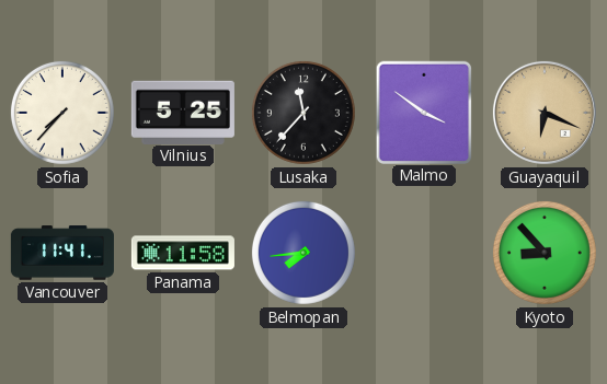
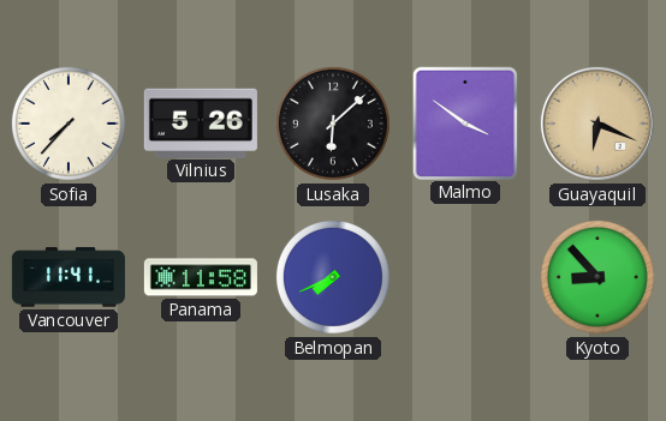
Vilnius: 5:25 -> 5:26
Lusaka: 11:37 -> 6:08
Belmopan: 7:44 -> 7:41
